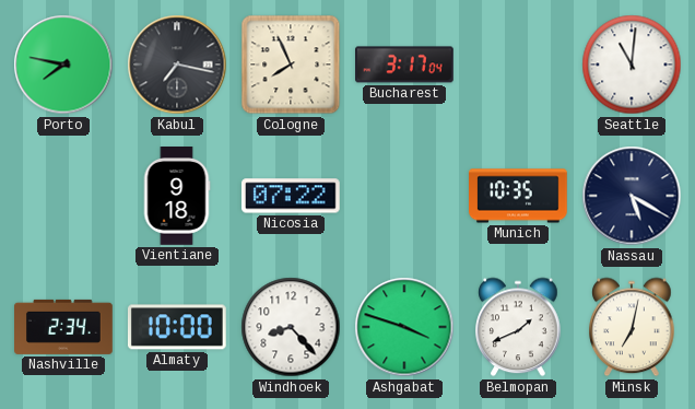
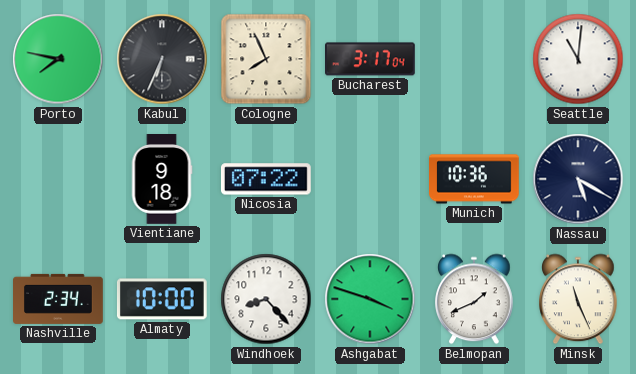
Kabul: 7:17 -> 6:34
Munich: 10:35 -> 10:36
Minsk: 7:02 -> 11:26
